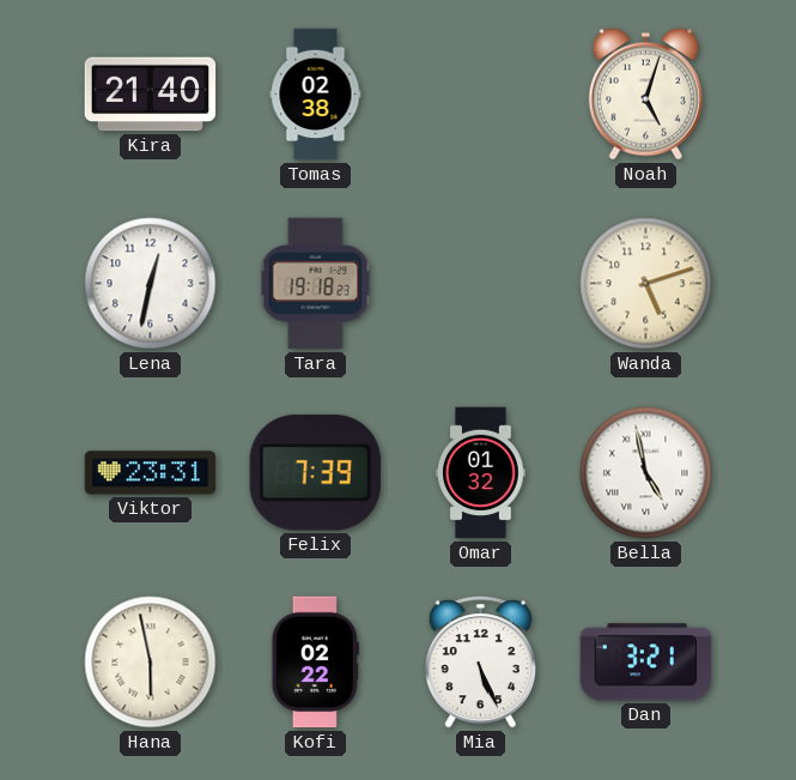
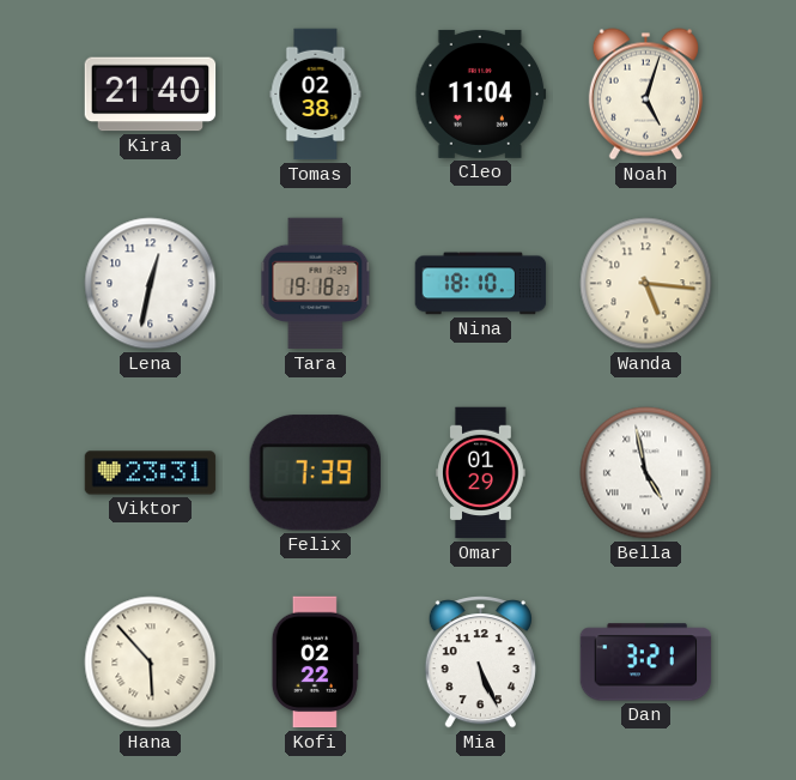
Cleo: none -> 11:04
Nina: none -> 18:10
Wanda: 5:12 -> 5:16
Omar: 01:32 -> 01:29
Hana: 5:58 -> 5:53
